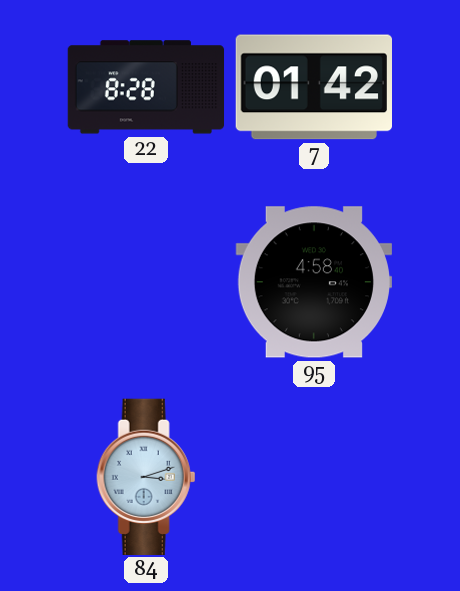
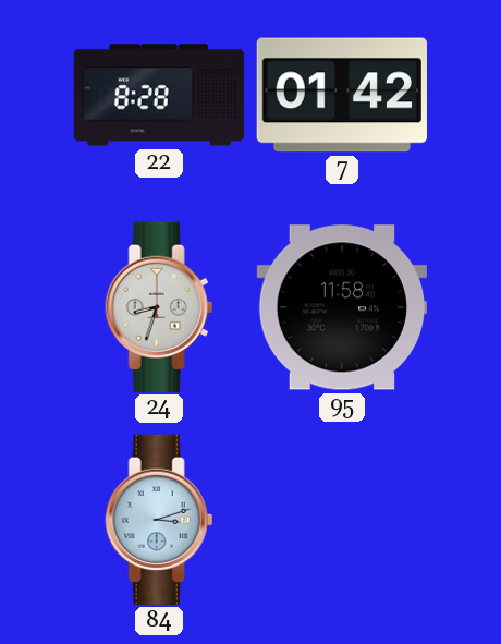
24: none -> 8:33
95: 4:58 -> 11:58
